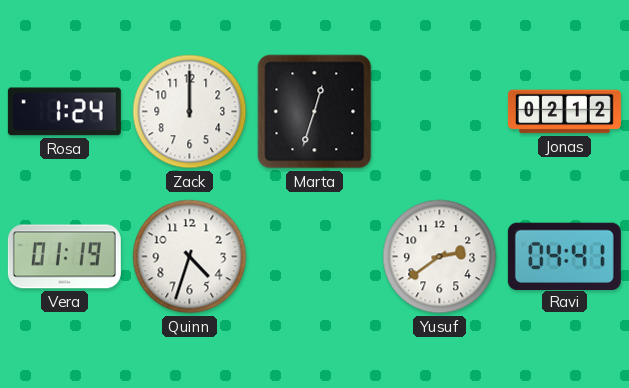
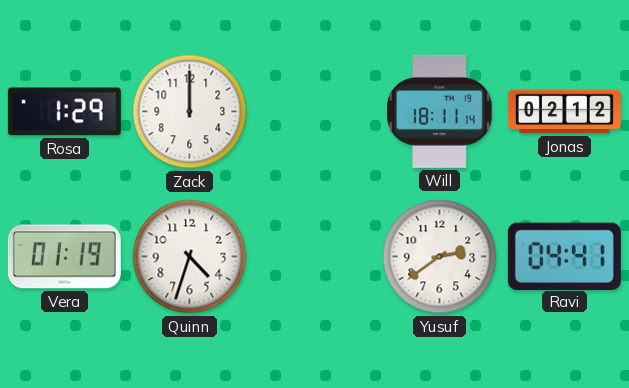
Rosa: 1:24 -> 1:29
Marta: 12:33 -> none
Will: none -> 18:11
